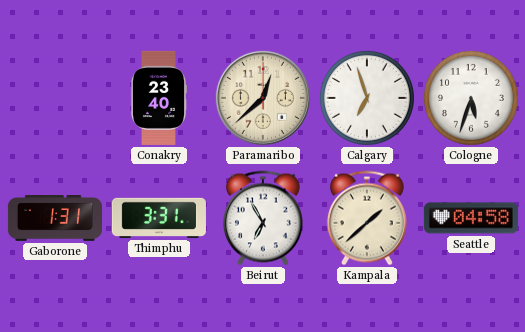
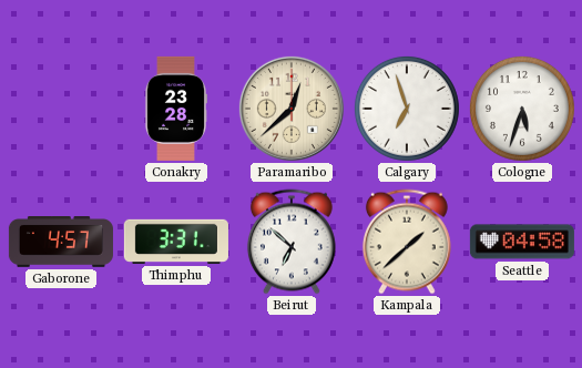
Conakry: 23:40 -> 23:28
Gaborone: 1:31 -> 4:57
Beirut: 6:55 -> 6:52
